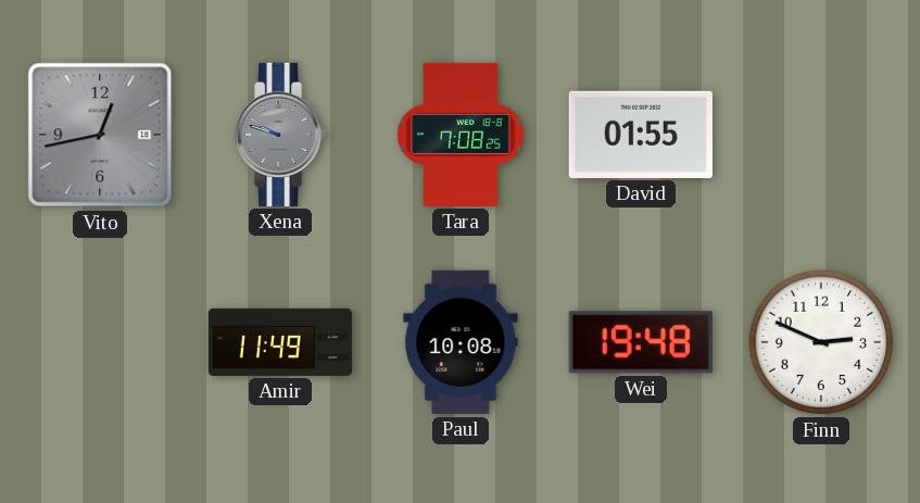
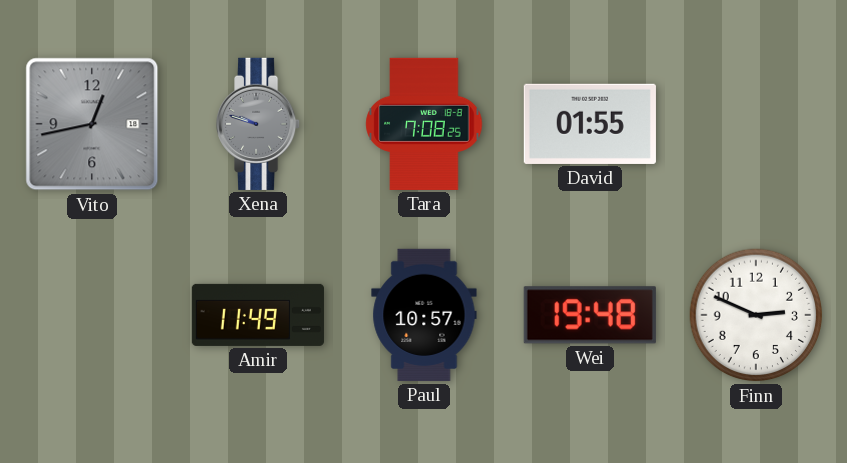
Paul: 10:08 -> 10:57
